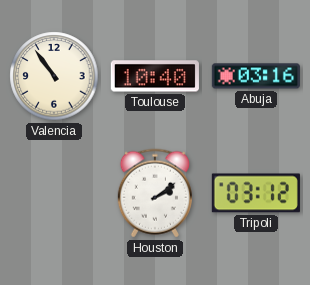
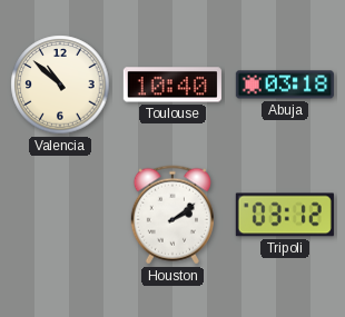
Valencia: 10:54 -> 10:52
Abuja: 03:16 -> 03:18
